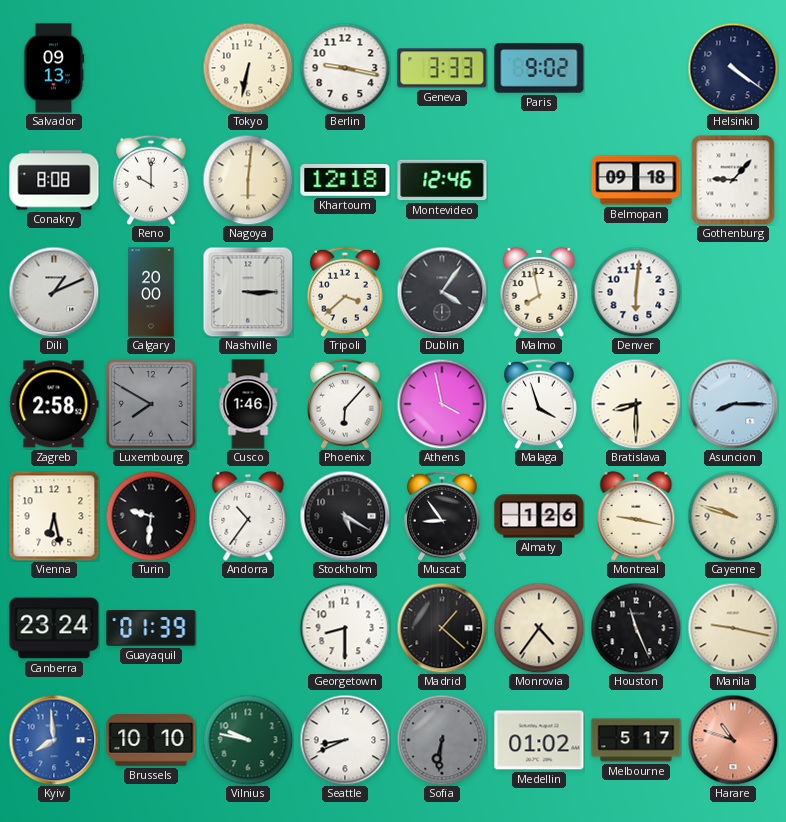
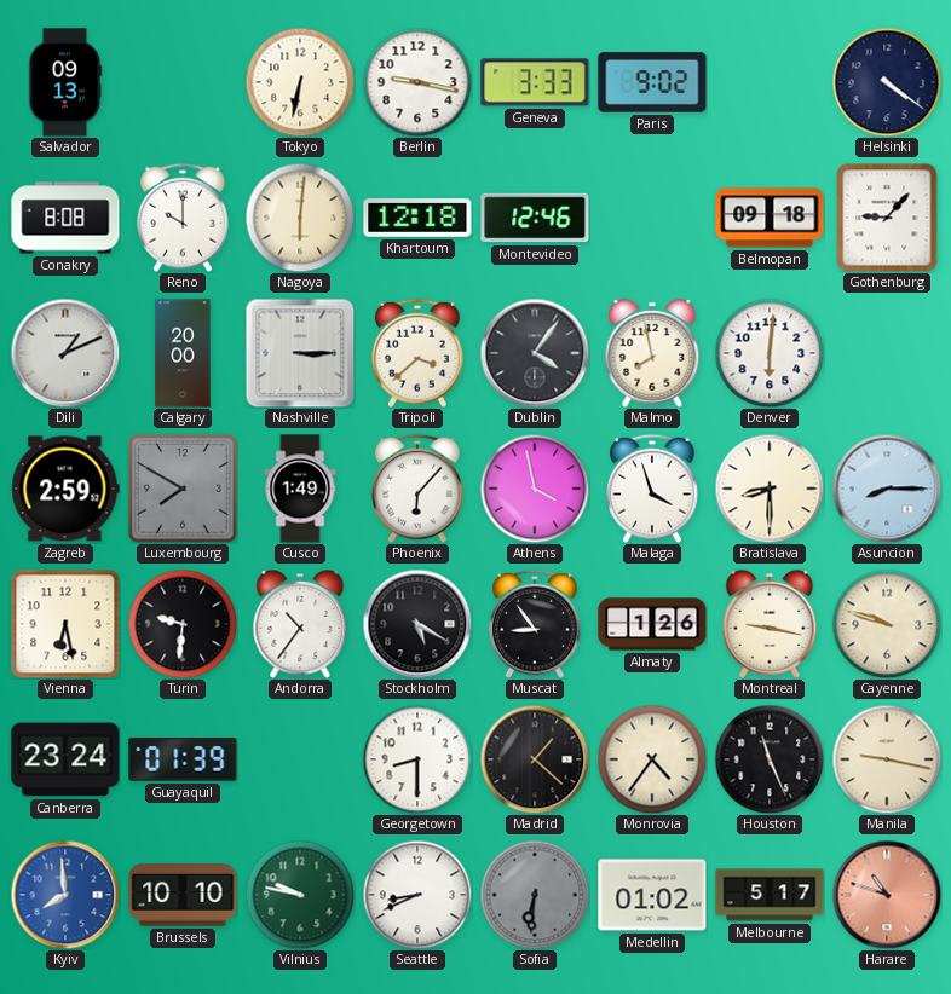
Zagreb: 2:58 -> 2:59
Cusco: 1:46 -> 1:49
